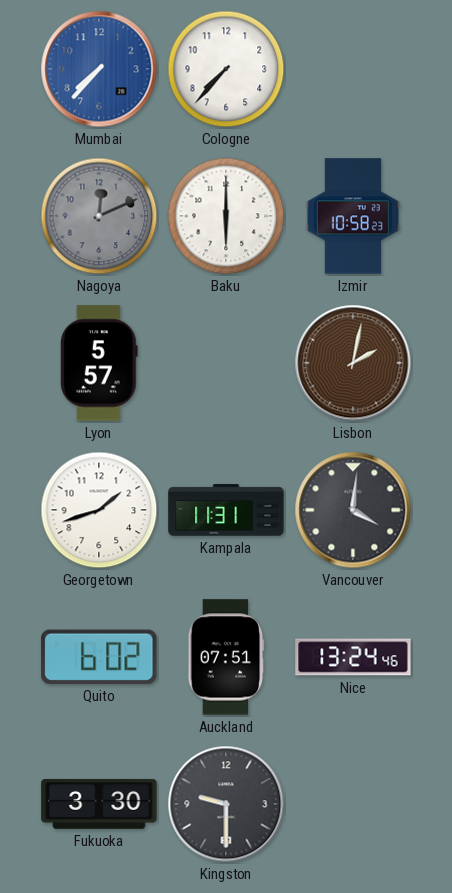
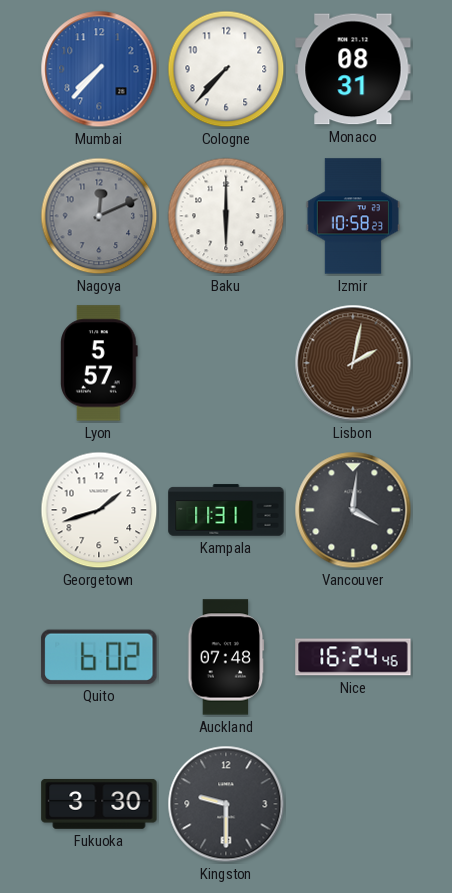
Monaco: none -> 08:31
Auckland: 07:51 -> 07:48
Nice: 13:24 -> 16:24
